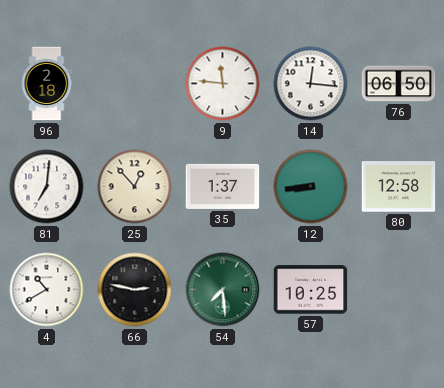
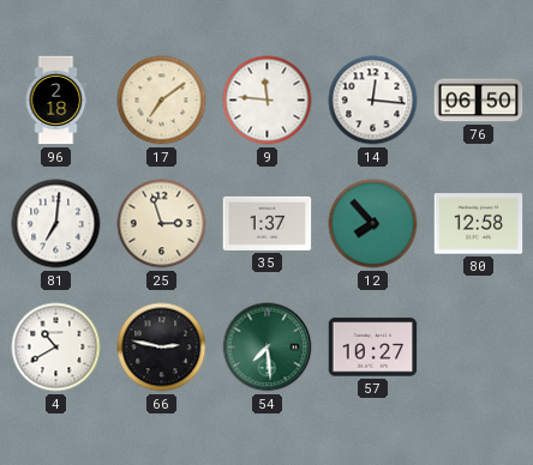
17: none -> 7:09
25: 12:53 -> 2:57
12: 8:44 -> 7:53
57: 10:25 -> 10:27
